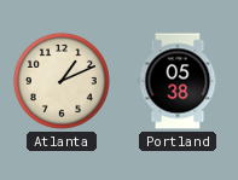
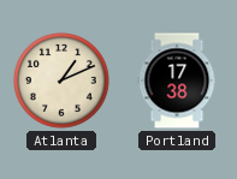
Portland: 05:38 -> 17:38
